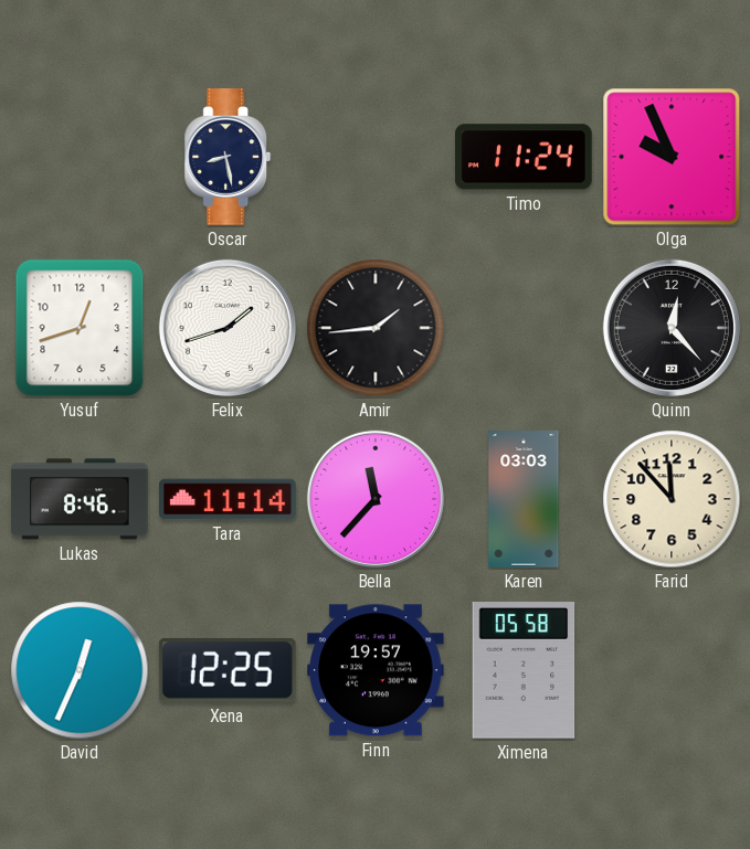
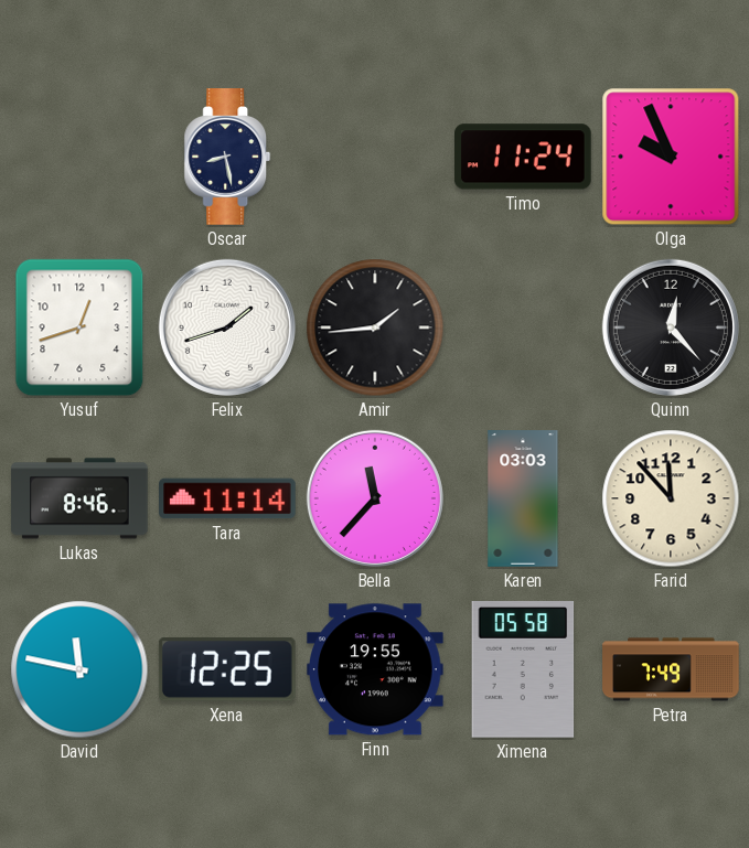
David: 12:34 -> 11:47
Finn: 19:57 -> 19:55
Petra: none -> 7:49
